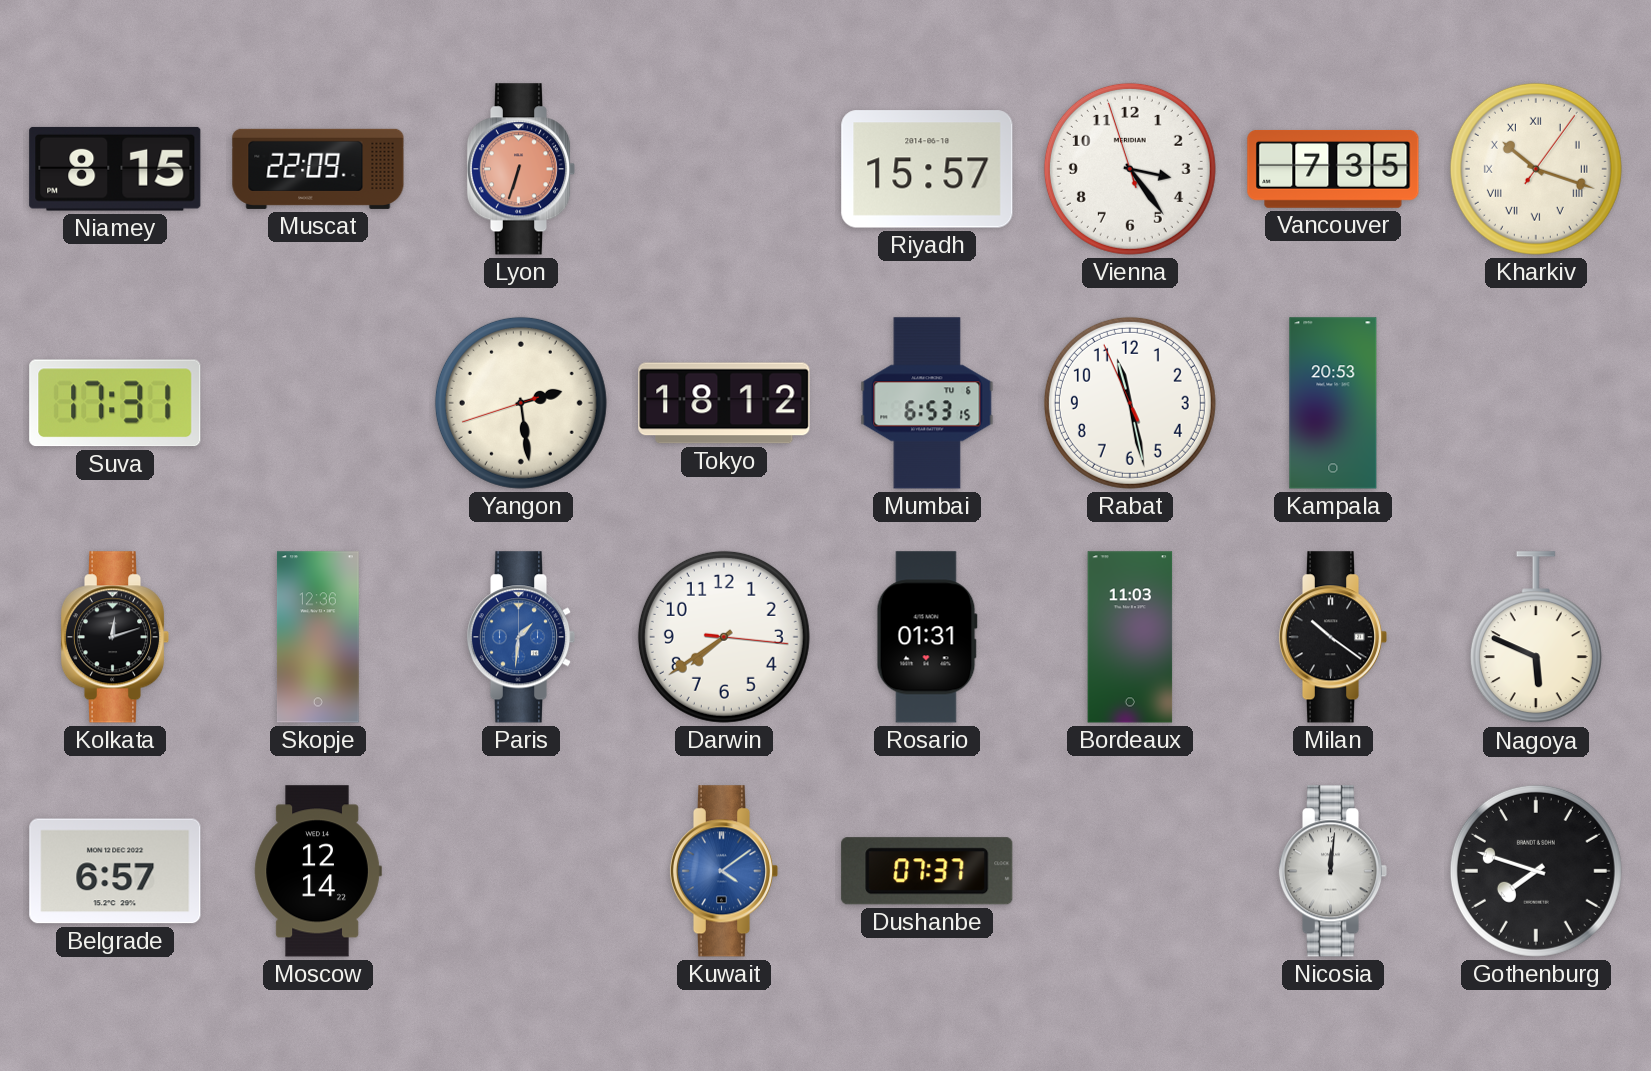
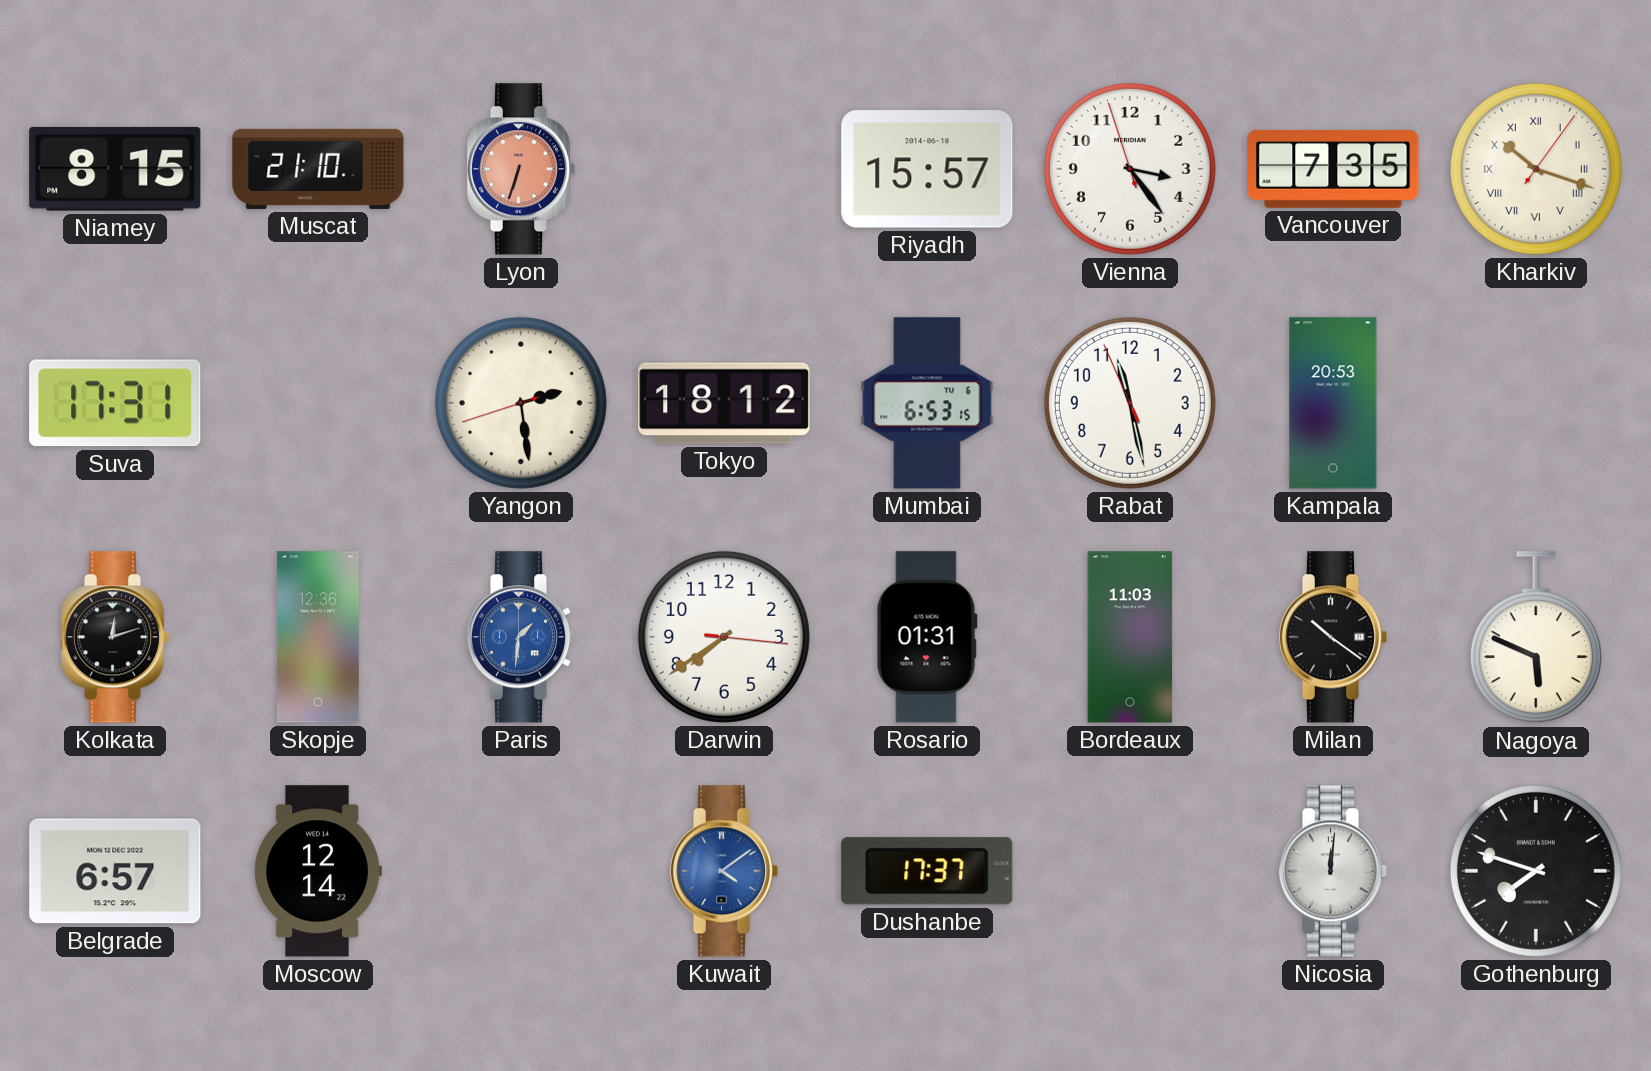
Muscat: 22:09 -> 21:10
Dushanbe: 07:37 -> 17:37
